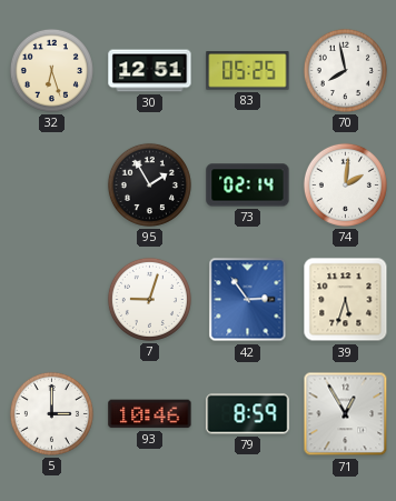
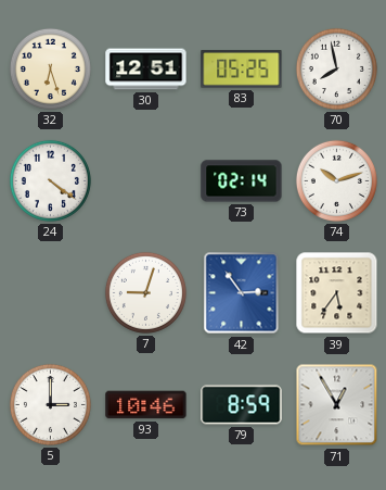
24: none -> 4:21
95: 1:55 -> none
74: 2:01 -> 10:12
39: 5:33 -> 5:36
